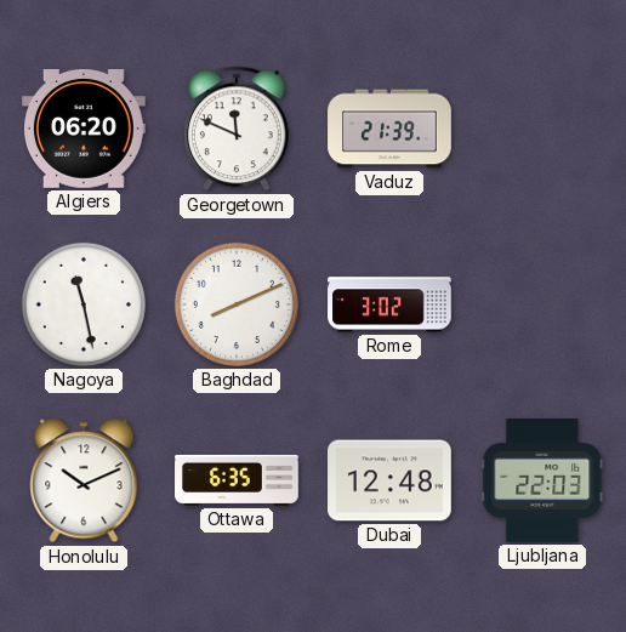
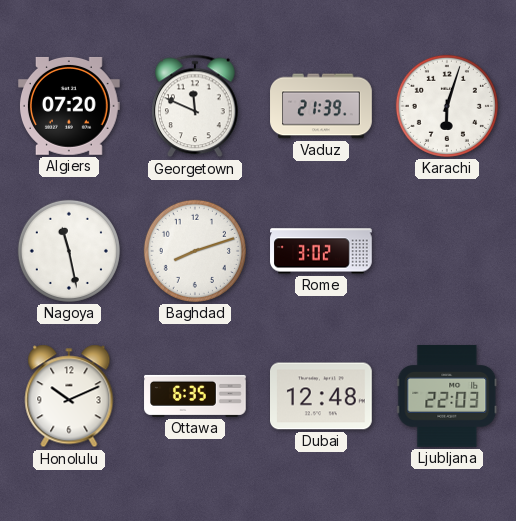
Algiers: 06:20 -> 07:20
Karachi: none -> 6:03
Baghdad: 8:11 -> 8:12
